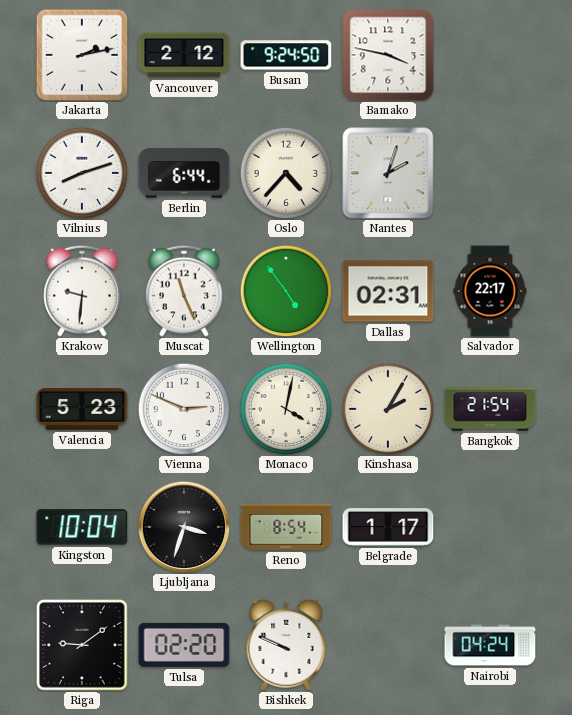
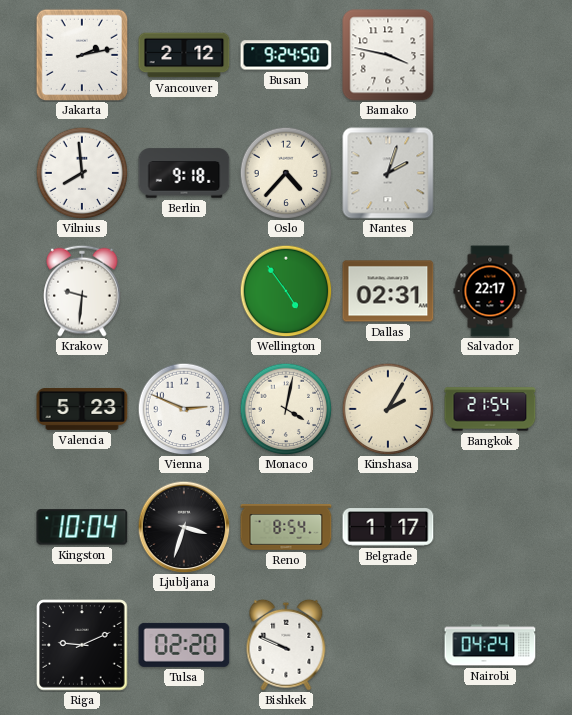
Vilnius: 8:12 -> 7:59
Berlin: 6:44 -> 9:18
Muscat: 11:26 -> none
Riga: 9:09 -> 9:11
